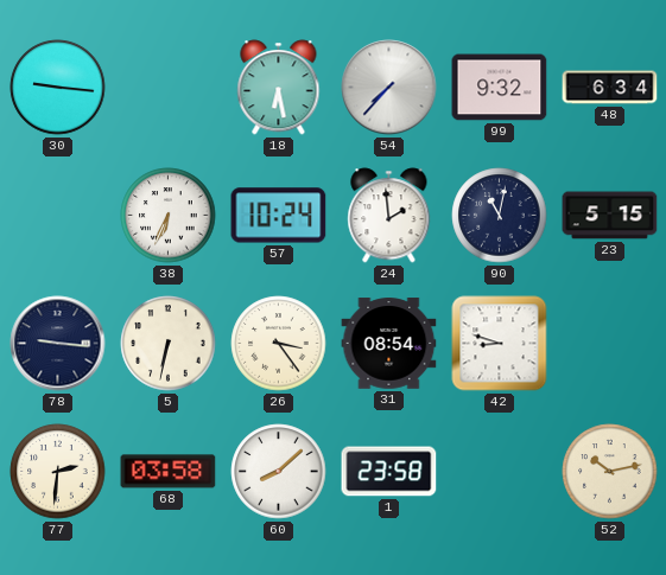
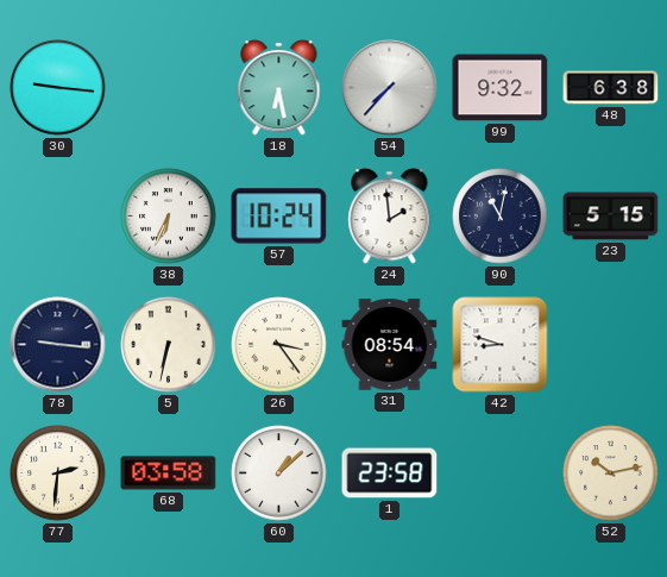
48: 6:34 -> 6:38
60: 8:08 -> 1:08
